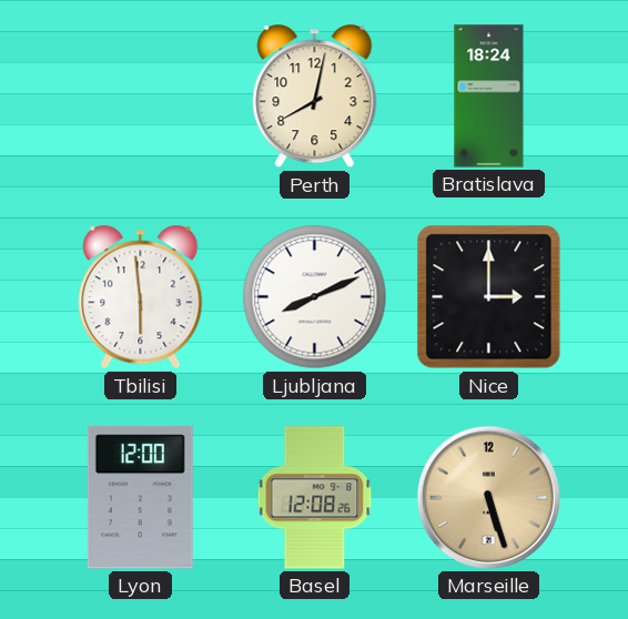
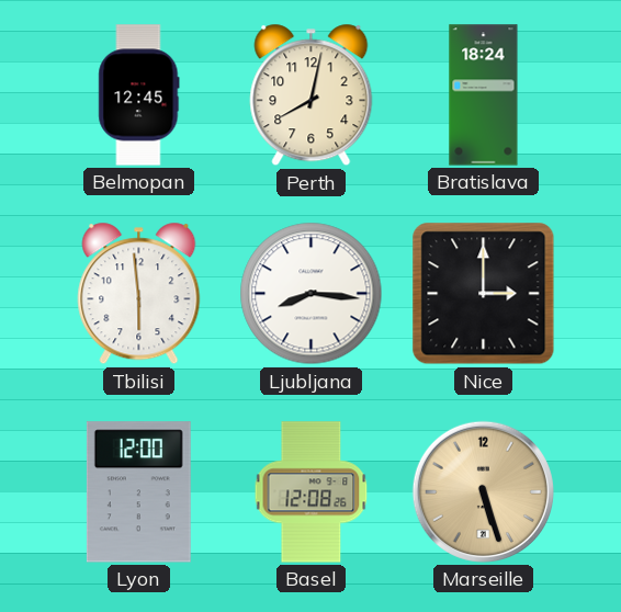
Belmopan: none -> 12:45
Ljubljana: 8:11 -> 8:16
